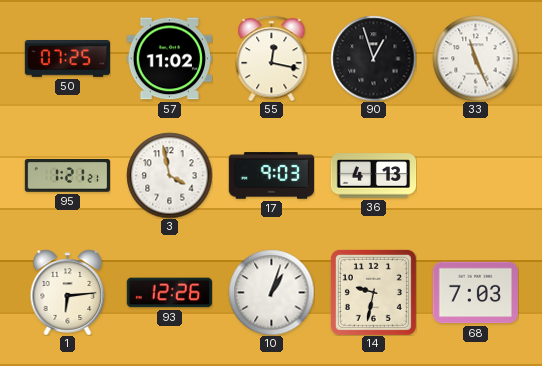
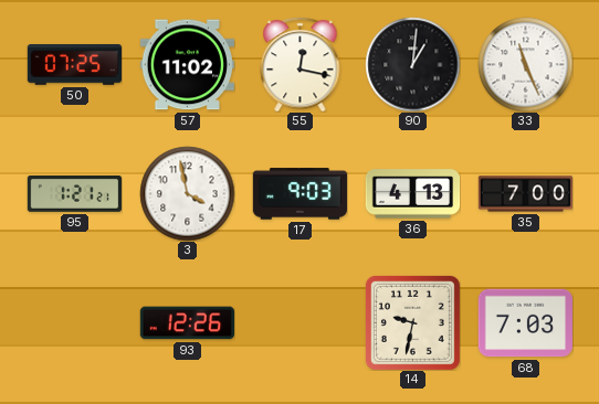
90: 12:57 -> 1:01
35: none -> 7:00
1: 6:14 -> none
10: 1:03 -> none
